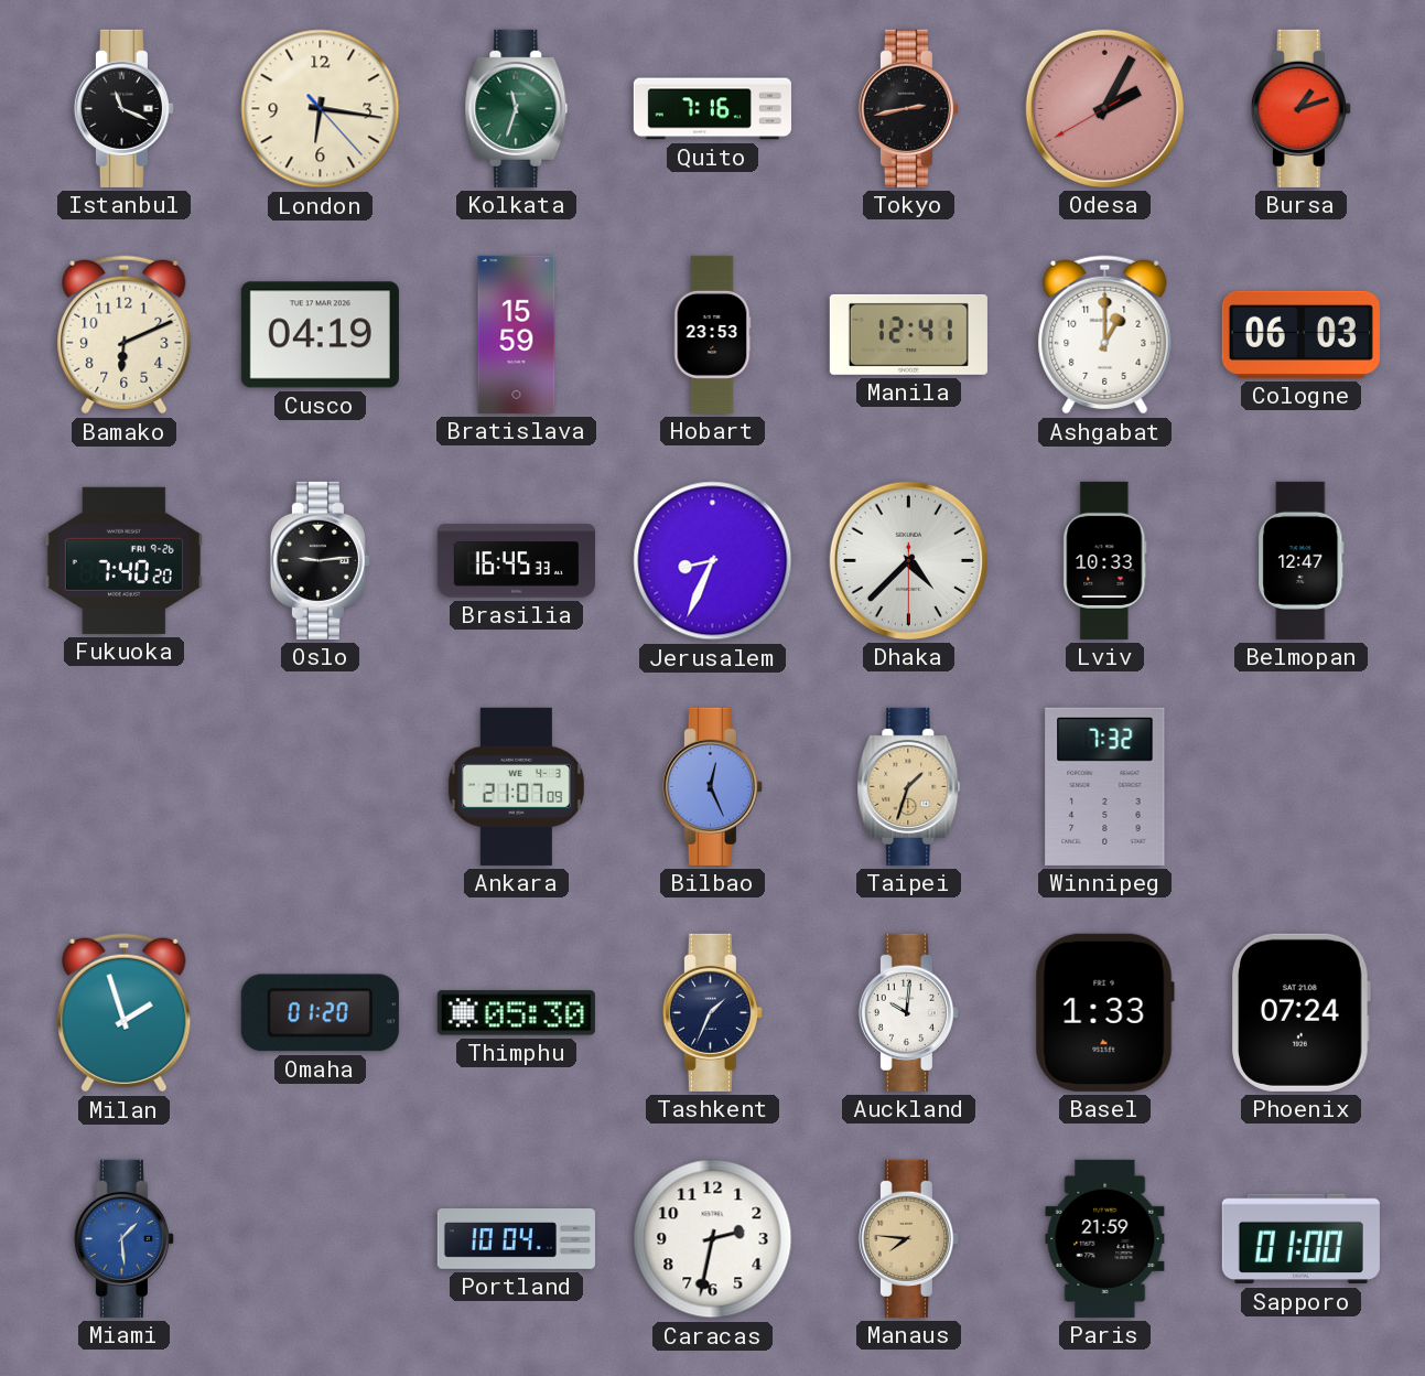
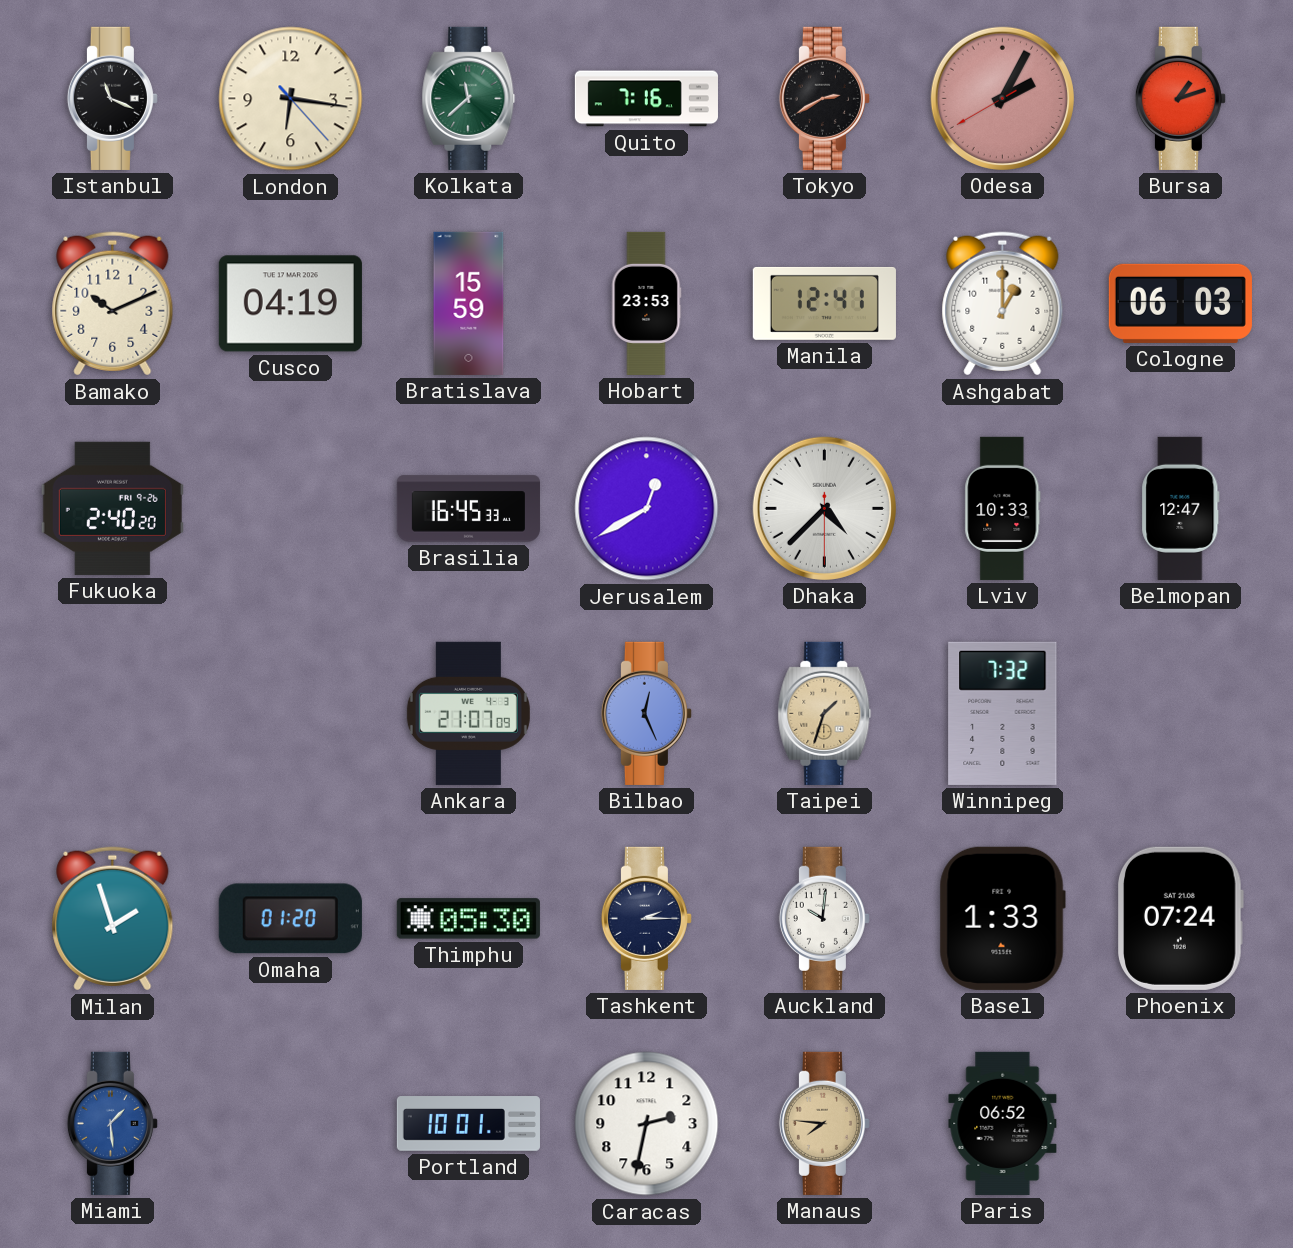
Kolkata: 11:33 -> 11:38
Tokyo: 2:43 -> 2:40
Bamako: 6:11 -> 10:11
Fukuoka: 7:40 -> 2:40
Oslo: 9:14 -> none
Jerusalem: 8:34 -> 12:40
Tashkent: 1:34 -> 2:15
Portland: 10:04 -> 10:01
Paris: 21:59 -> 06:52
Sapporo: 01:00 -> none
